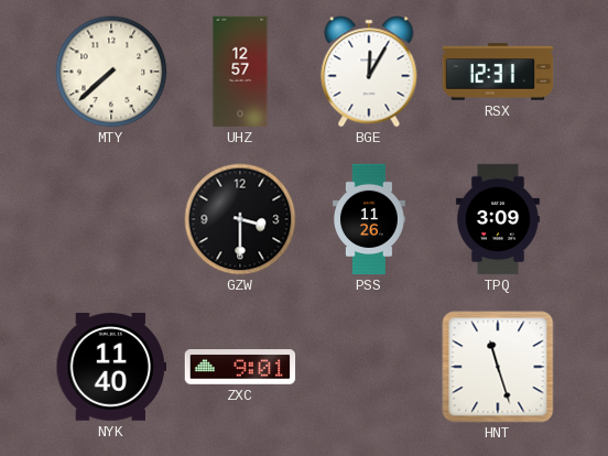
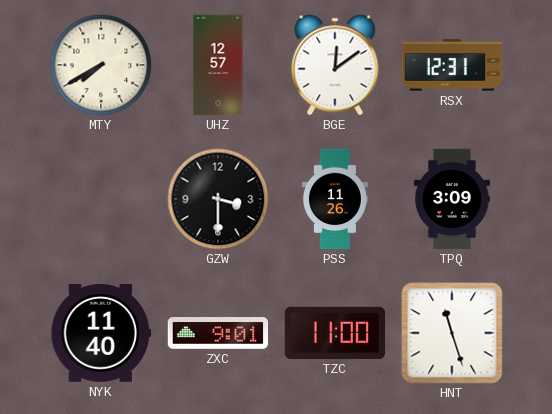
MTY: 7:38 -> 7:40
BGE: 12:05 -> 12:09
TZC: none -> 11:00
